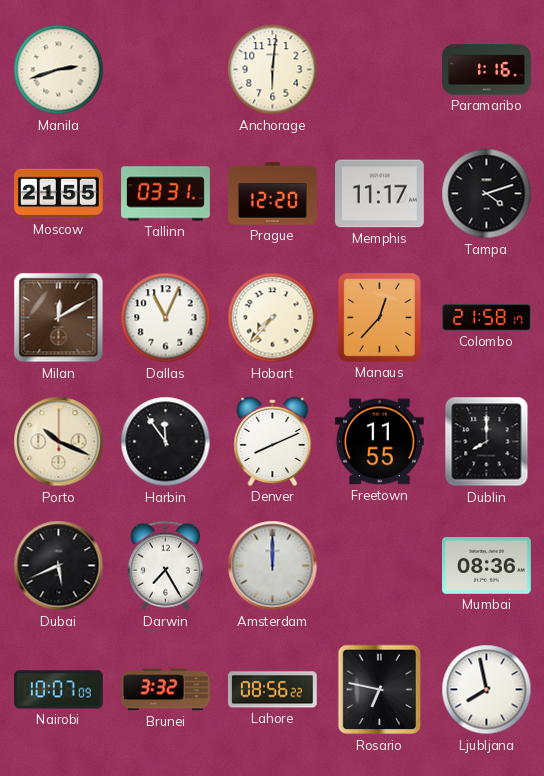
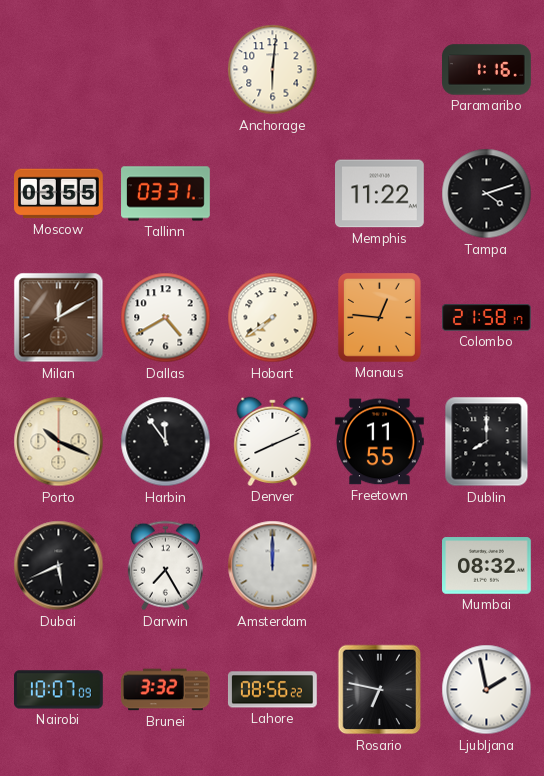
Manila: 2:42 -> none
Moscow: 21:55 -> 03:55
Prague: 12:20 -> none
Memphis: 11:17 -> 11:22
Dallas: 11:04 -> 4:40
Hobart: 7:37 -> 7:39
Manaus: 12:37 -> 12:46
Mumbai: 08:36 -> 08:32
Ljubljana: 7:58 -> 1:58
